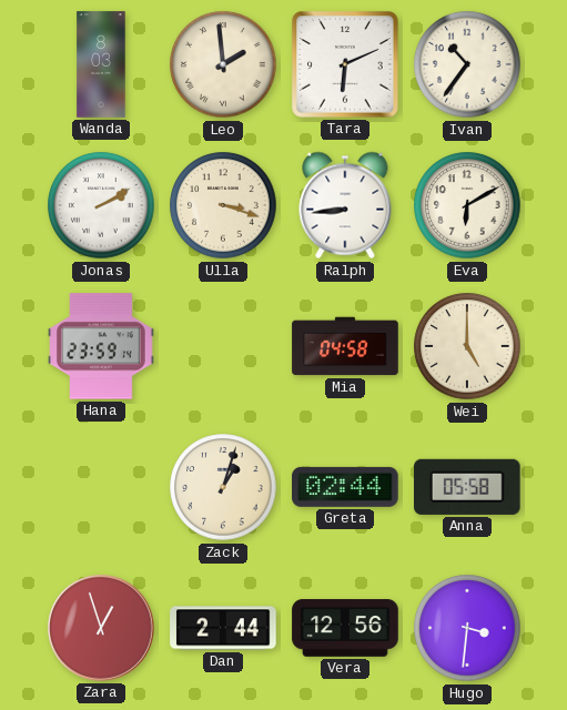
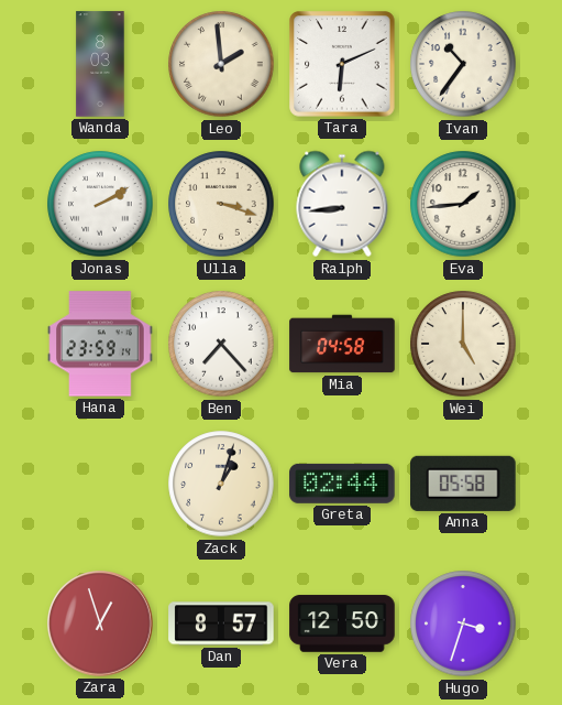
Eva: 6:10 -> 1:44
Ben: none -> 7:23
Dan: 2:44 -> 8:57
Vera: 12:56 -> 12:50
Hugo: 3:31 -> 3:33
